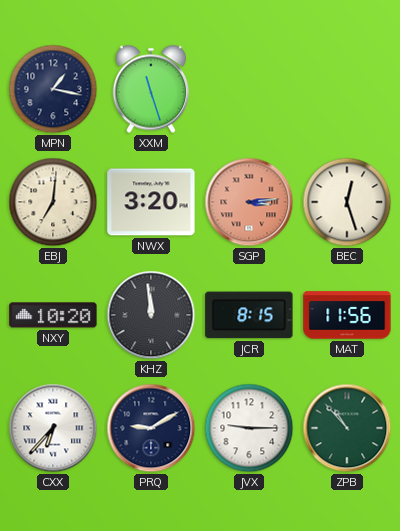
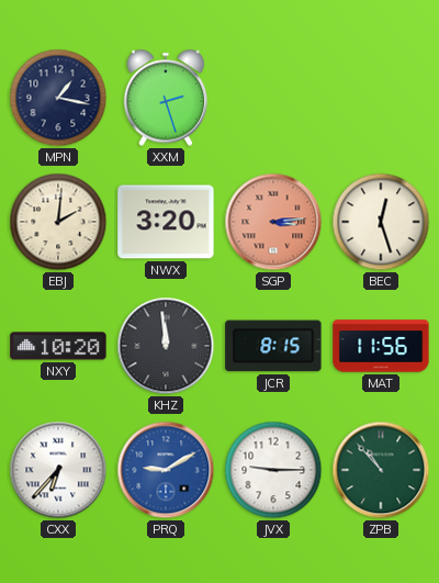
XXM: 11:27 -> 2:27
EBJ: 7:01 -> 2:01
PRQ dial: navy -> blue
